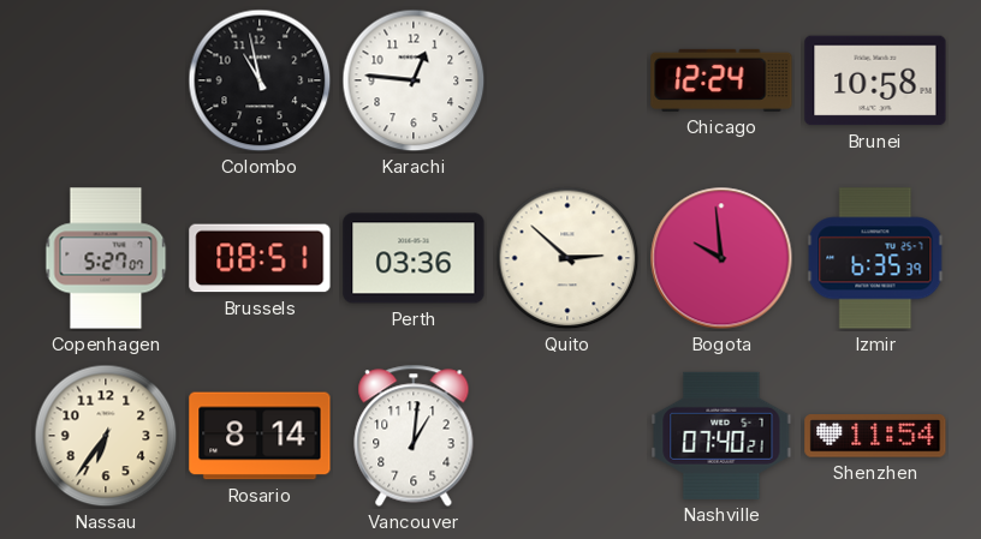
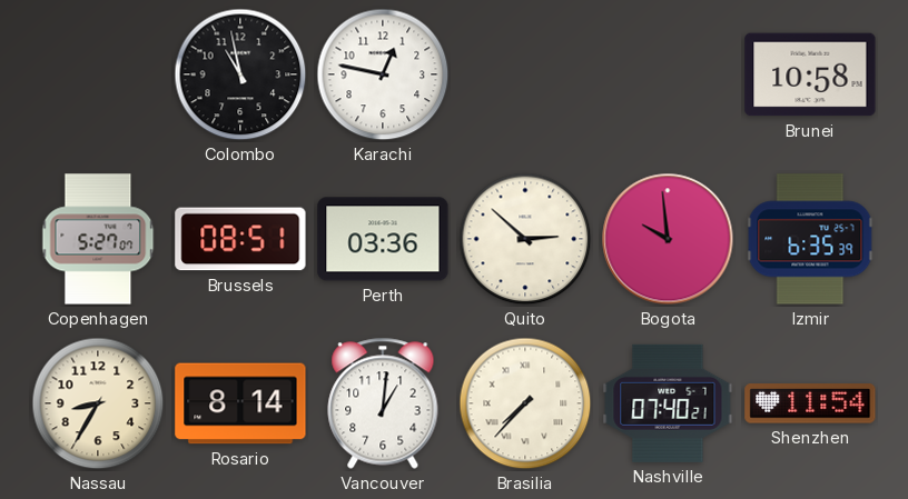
Karachi: 12:46 -> 12:47
Chicago: 12:24 -> none
Nassau: 6:36 -> 8:35
Brasilia: none -> 7:37
